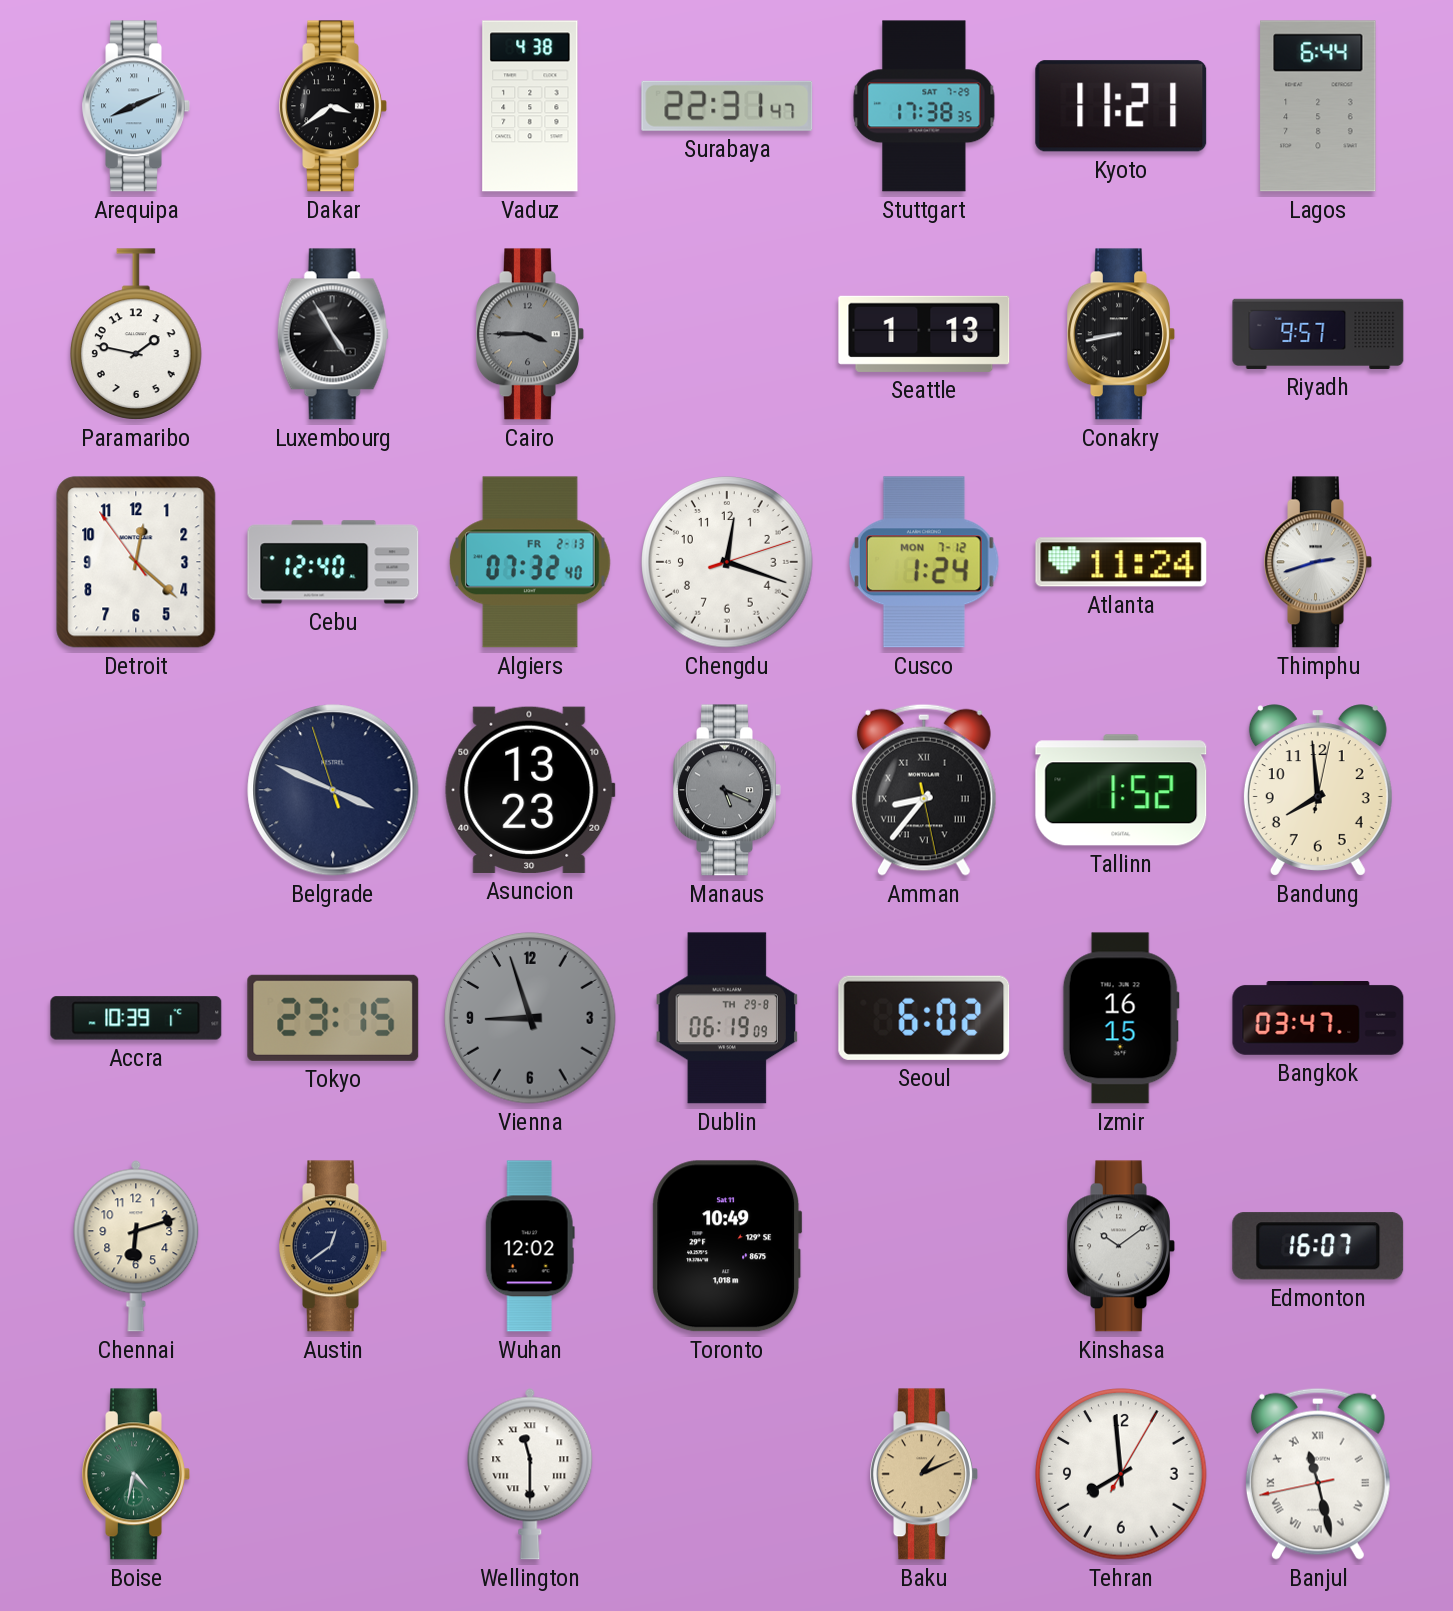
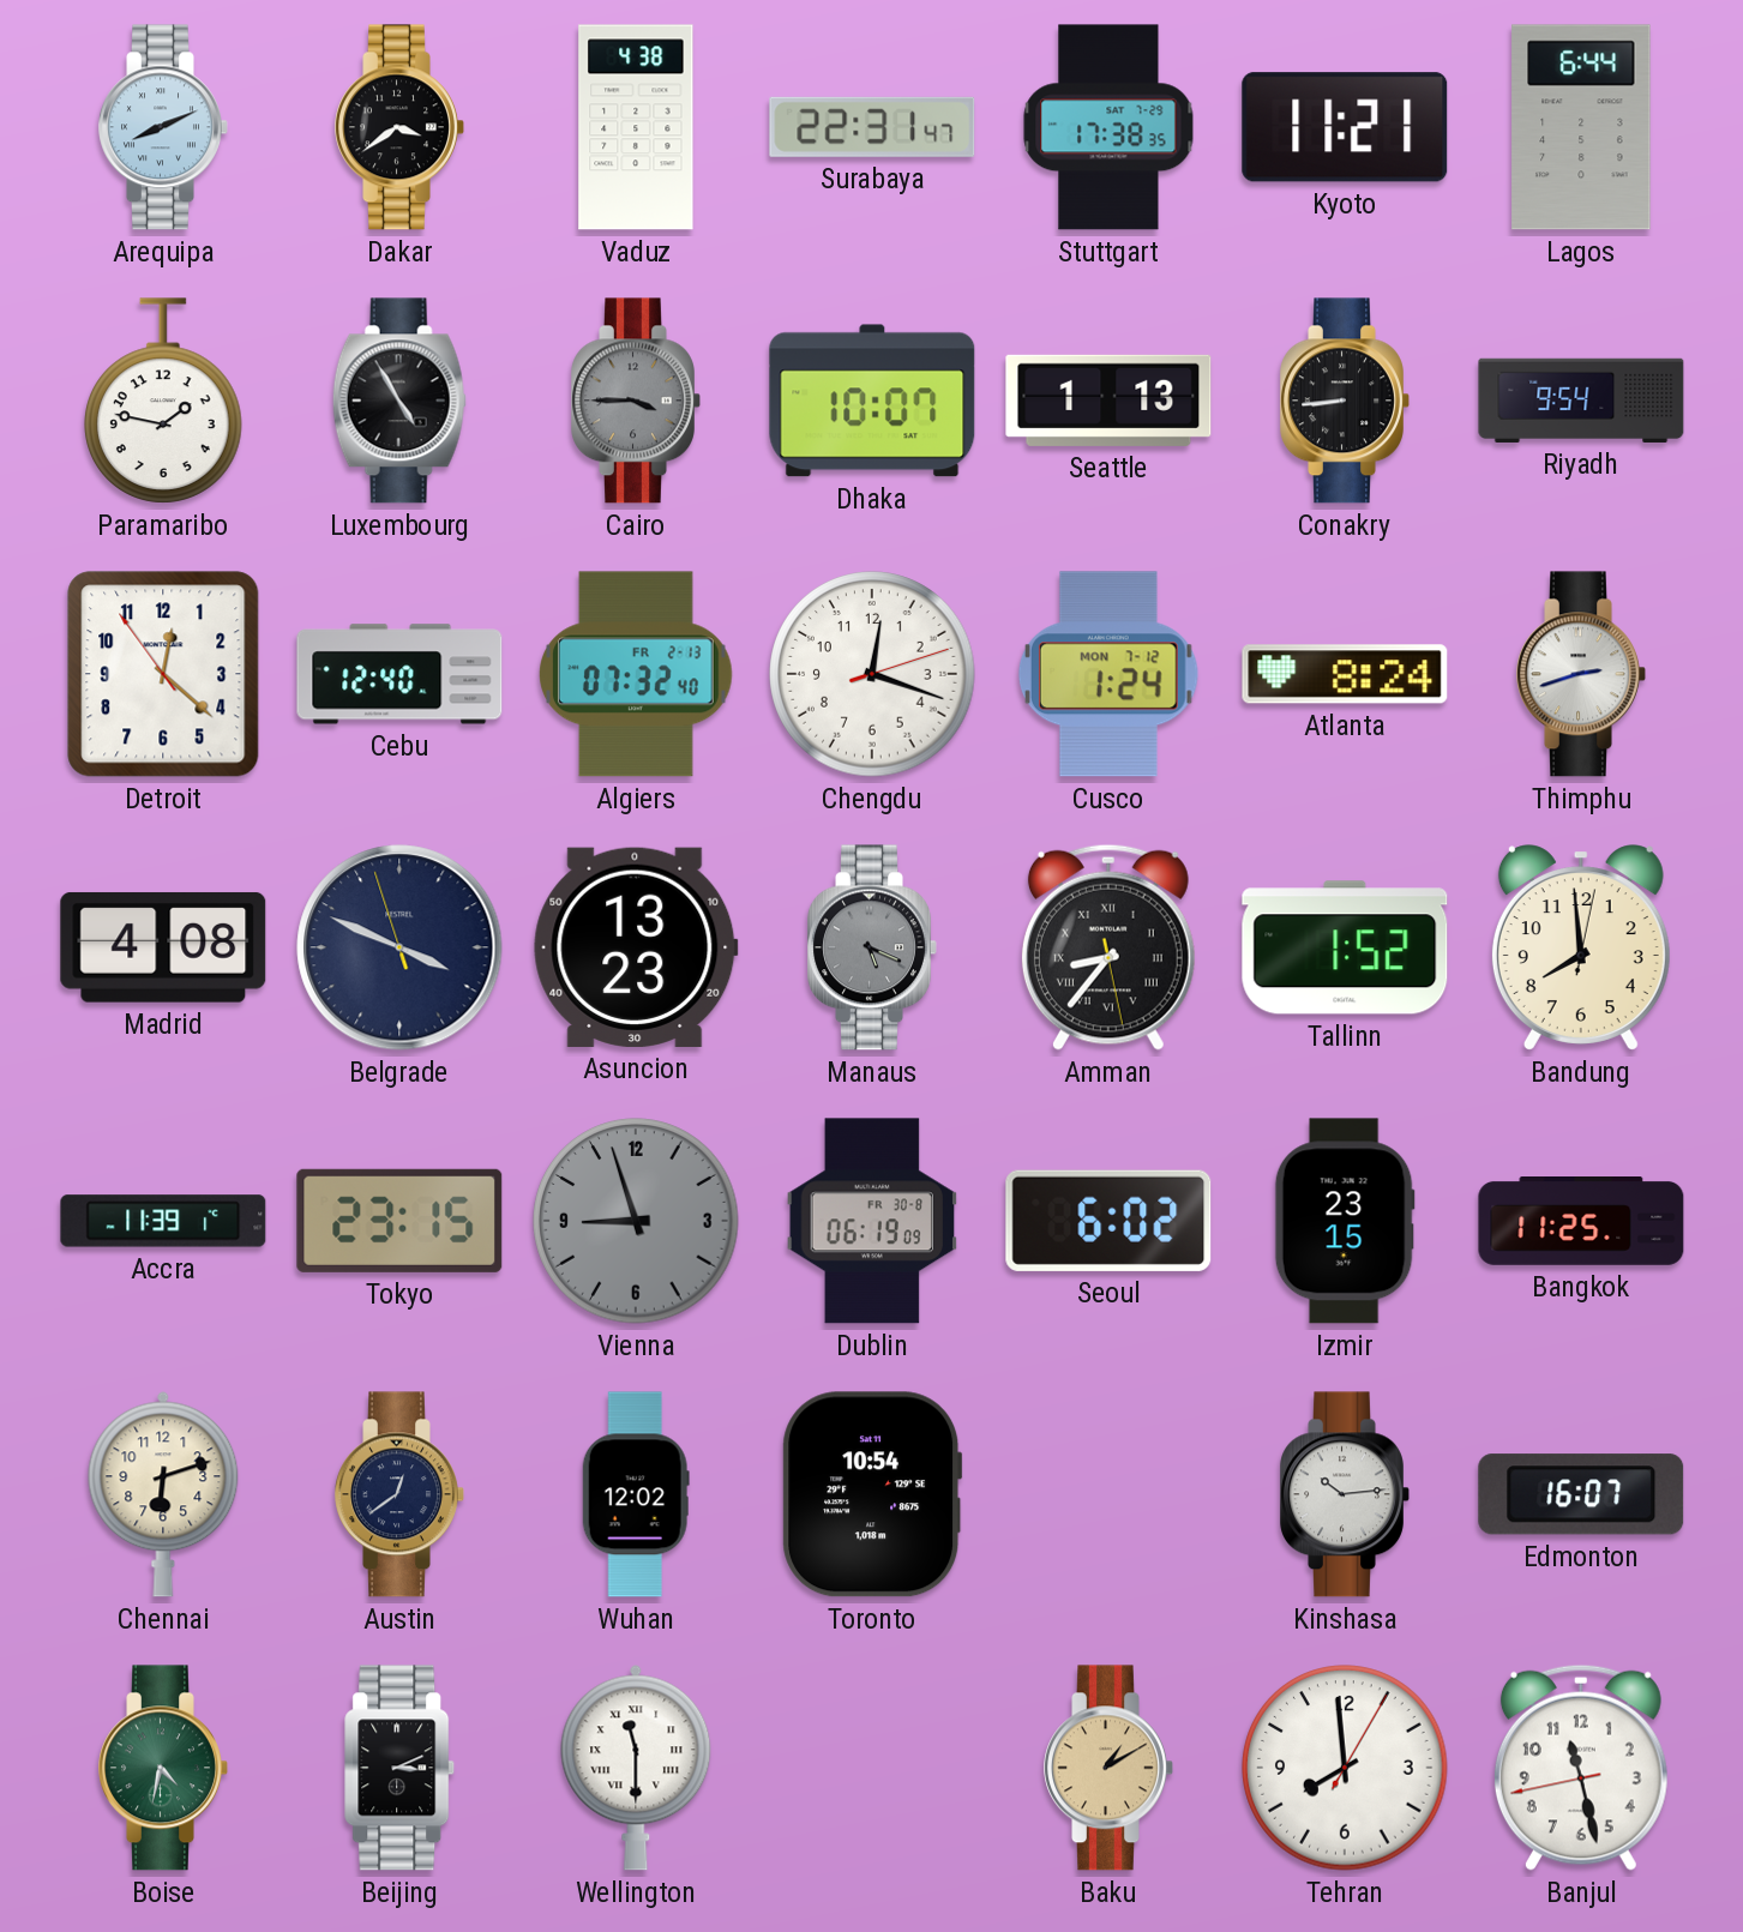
Dhaka: none -> 10:07
Conakry: 8:43 -> 8:44
Riyadh: 9:57 -> 9:54
Atlanta: 11:24 -> 8:24
Madrid: none -> 4:08
Accra: 10:39 -> 11:39
Dublin date: TH 29-8 -> FR 30-8
Izmir: 16:15 -> 23:15
Bangkok: 03:47 -> 11:25
Toronto: 10:49 -> 10:54
Kinshasa: 10:09 -> 10:14
Beijing: none -> 3:11
Baku: 1:11 -> 1:10
Banjul numerals: Roman -> Arabic
